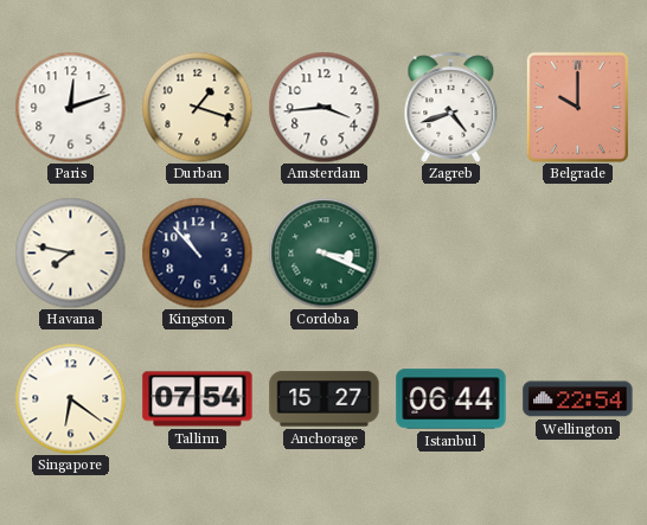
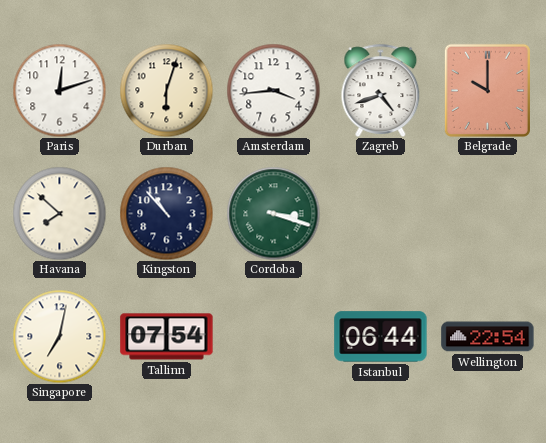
Durban: 1:18 -> 6:03
Havana: 7:47 -> 7:52
Cordoba: 3:19 -> 3:18
Singapore: 6:21 -> 7:02
Anchorage: 15:27 -> none
